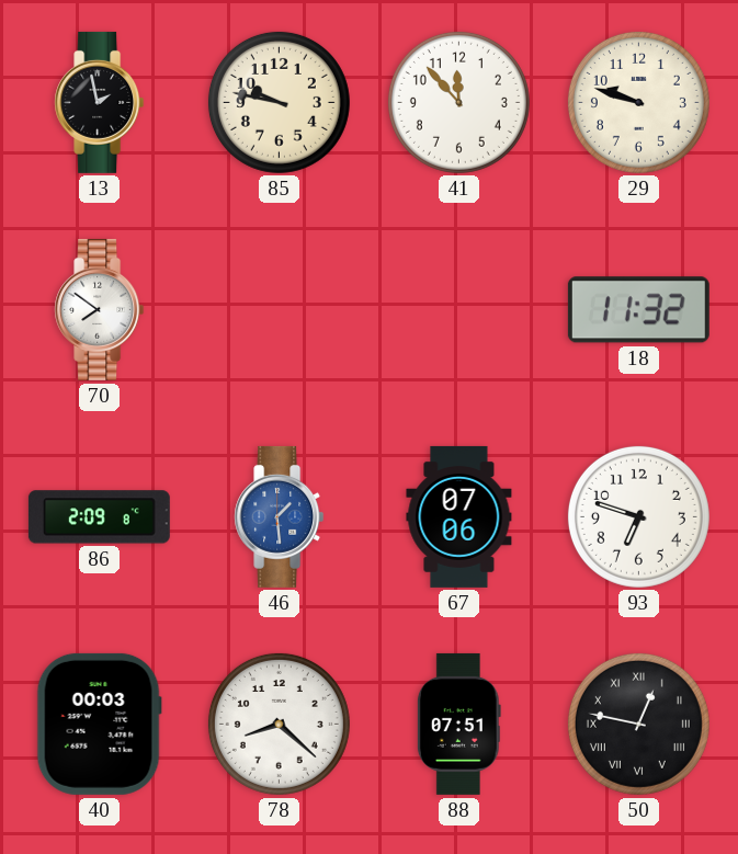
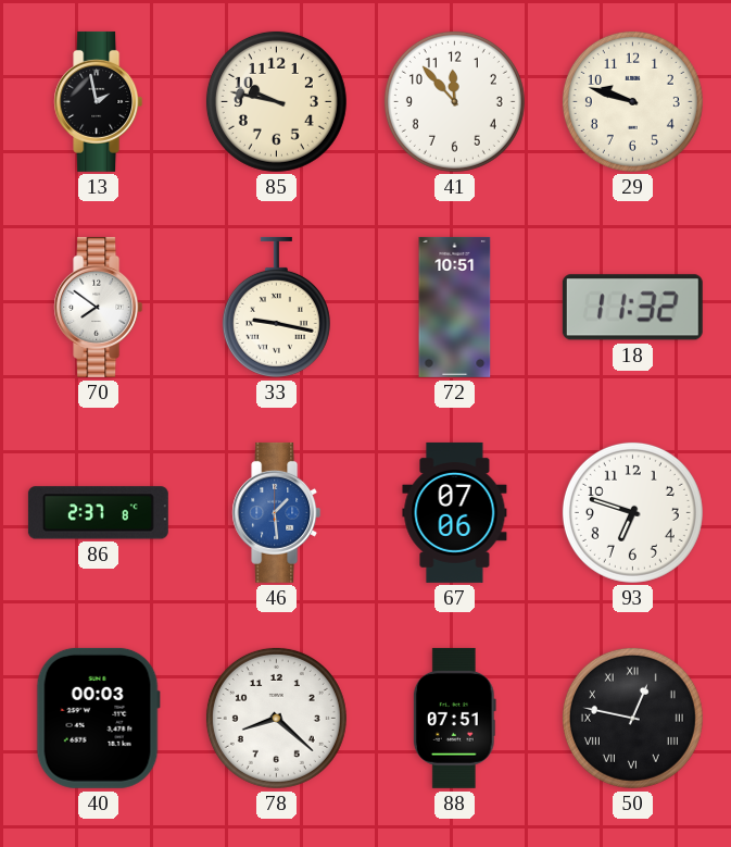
33: none -> 9:17
72: none -> 10:51
86: 2:09 -> 2:37
